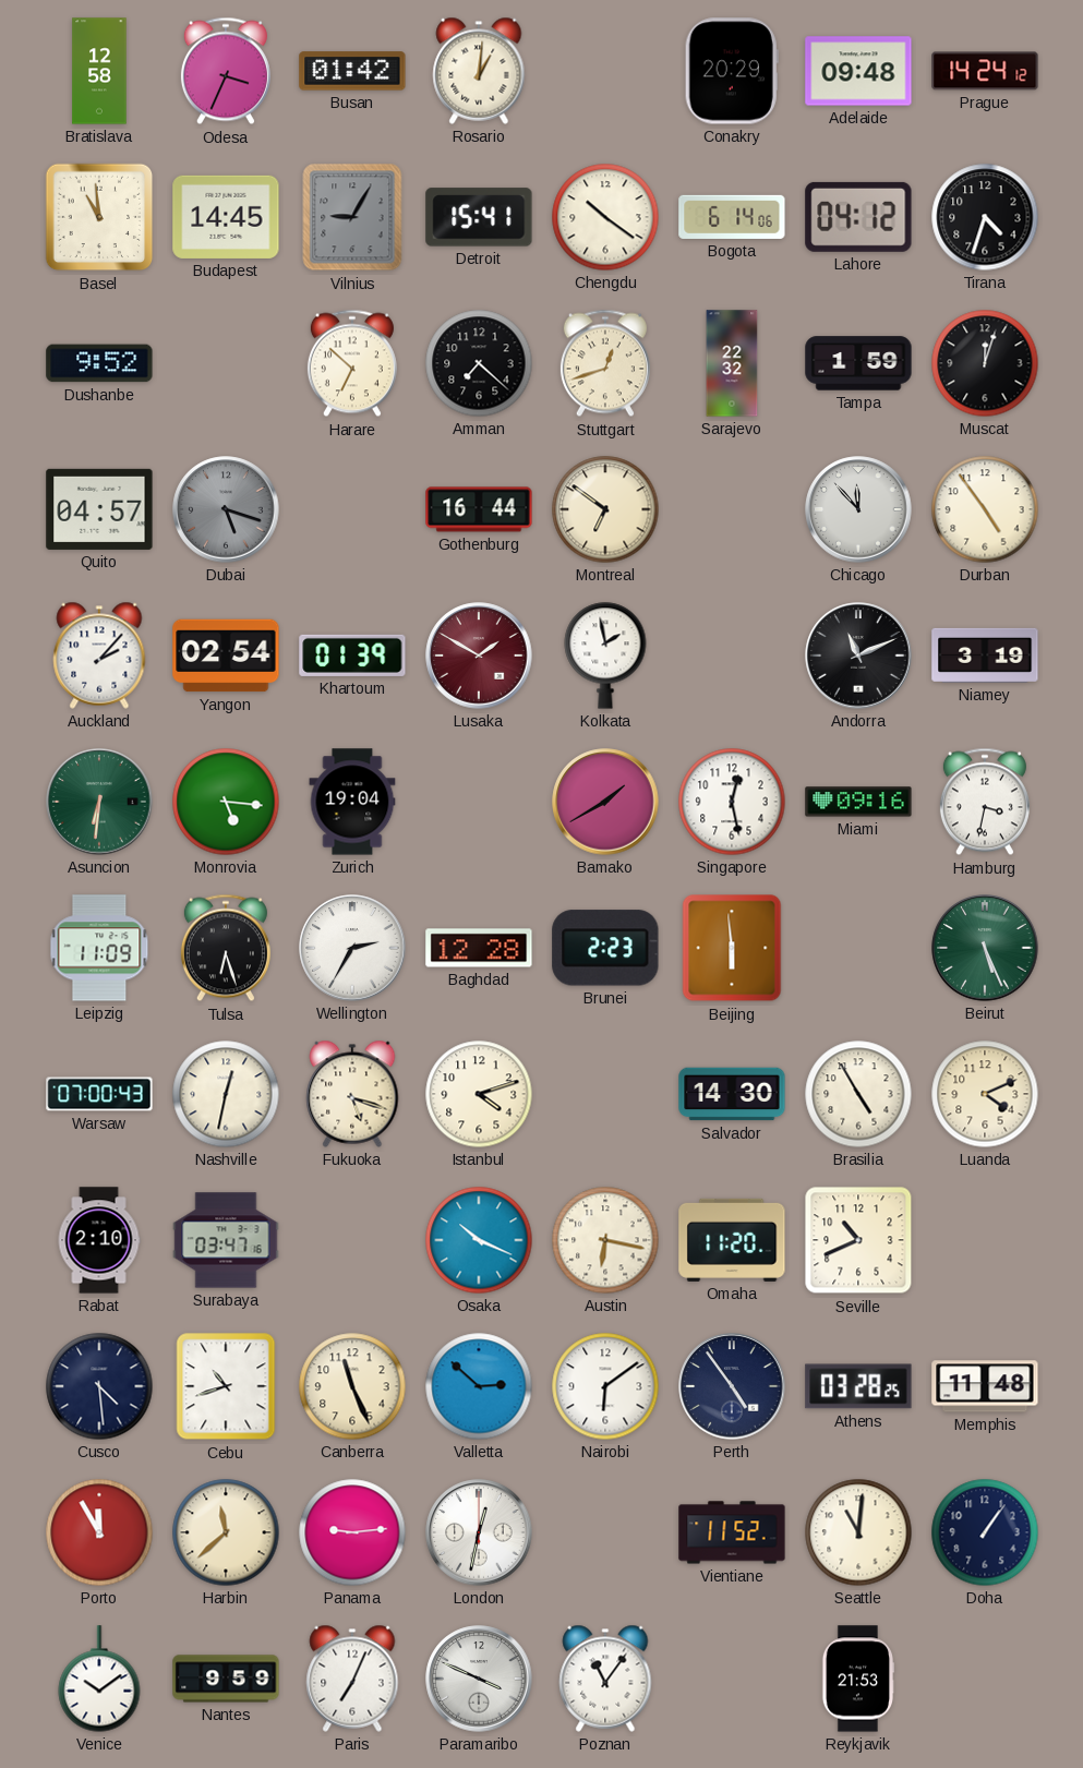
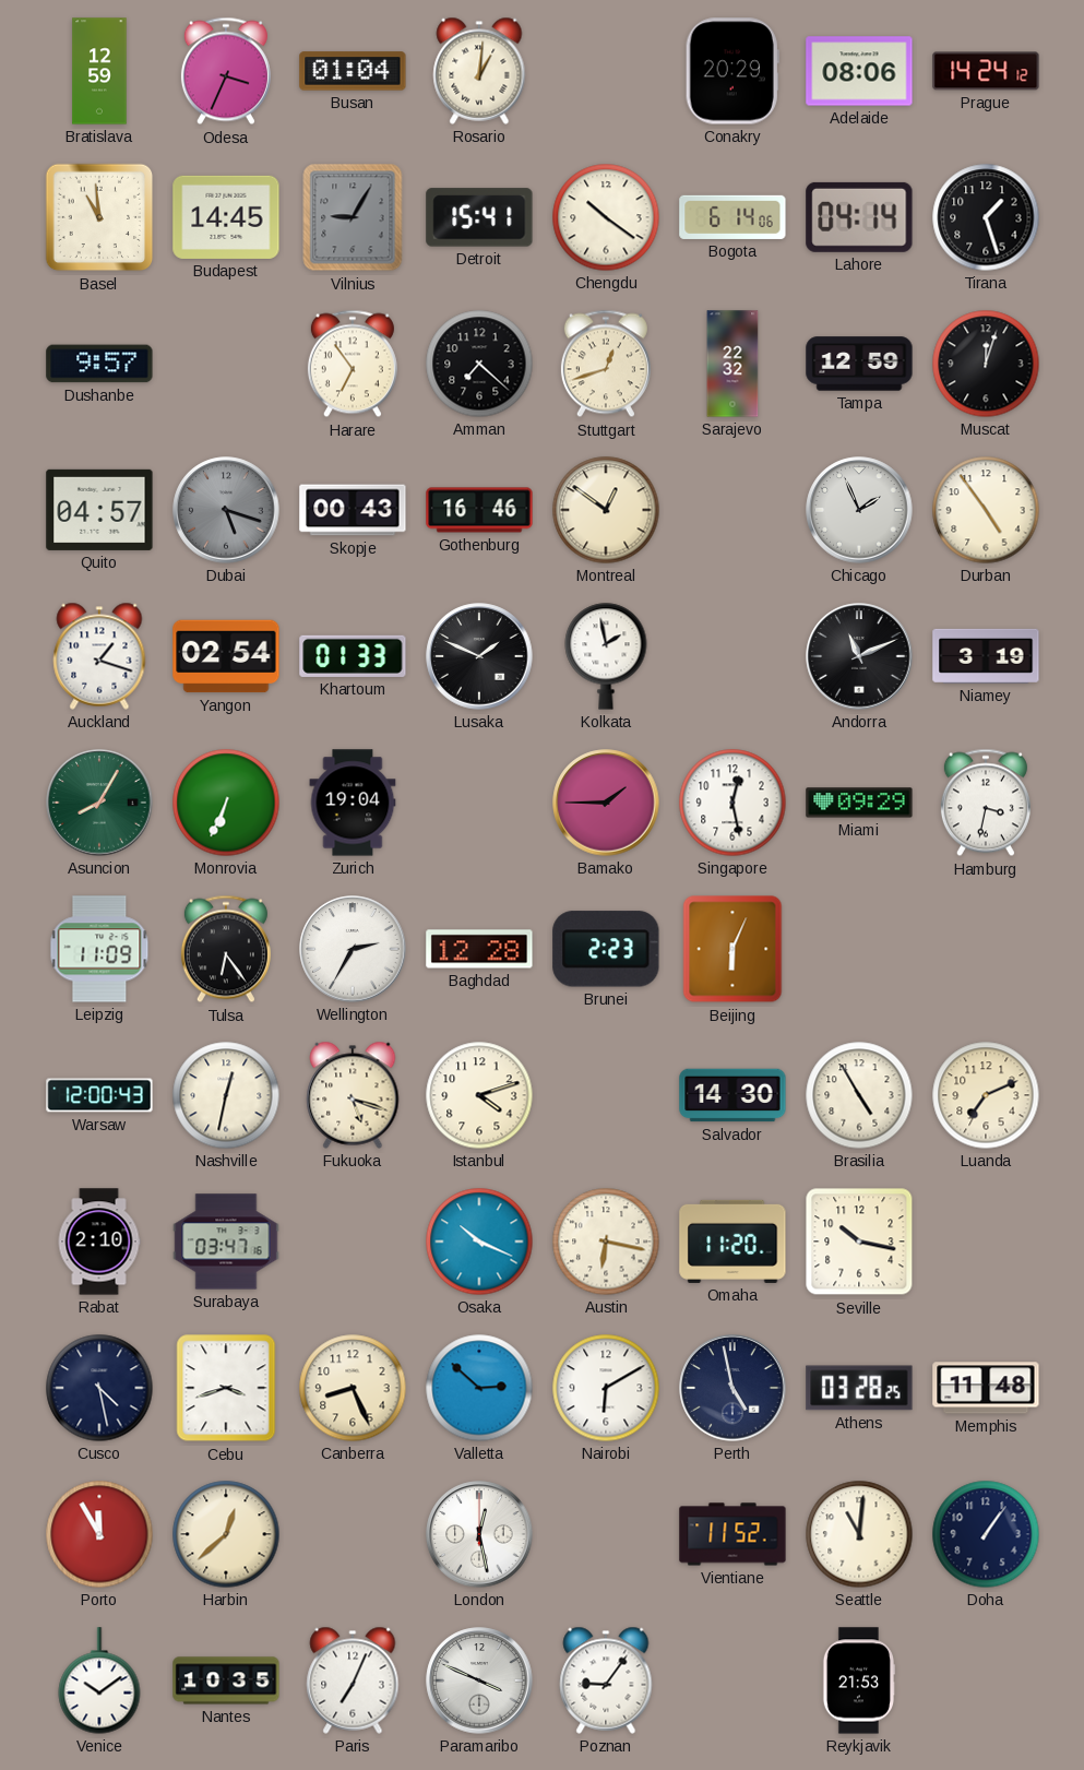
Bratislava: 12:58 -> 12:59
Busan: 01:42 -> 01:04
Adelaide: 09:48 -> 08:06
Lahore: 04:12 -> 04:14
Tirana: 4:33 -> 1:27
Dushanbe: 9:52 -> 9:57
Harare: 6:52 -> 6:54
Tampa: 1:59 -> 12:59
Skopje: none -> 00:43
Gothenburg: 16:44 -> 16:46
Montreal: 6:51 -> 12:51
Chicago: 11:53 -> 1:56
Auckland: 2:07 -> 1:18
Khartoum: 01:39 -> 01:33
Lusaka: 1:50 -> 1:49
Lusaka dial: burgundy -> black
Asuncion: 6:31 -> 8:05
Monrovia: 5:16 -> 6:34
Bamako: 1:40 -> 1:45
Miami: 09:16 -> 09:29
Tulsa: 6:27 -> 6:24
Beijing: 5:59 -> 6:04
Beirut: 5:26 -> none
Warsaw: 07:00 -> 12:00
Luanda: 4:11 -> 7:11
Seville: 10:41 -> 10:17
Cusco: 4:29 -> 4:28
Cebu: 10:42 -> 3:42
Canberra: 11:26 -> 8:26
Nairobi: 6:09 -> 6:10
Perth: 4:54 -> 4:58
Harbin: 11:38 -> 12:38
Panama: 9:14 -> none
London: 12:32 -> 12:28
Nantes: 9:59 -> 10:35
Poznan: 11:06 -> 9:06
